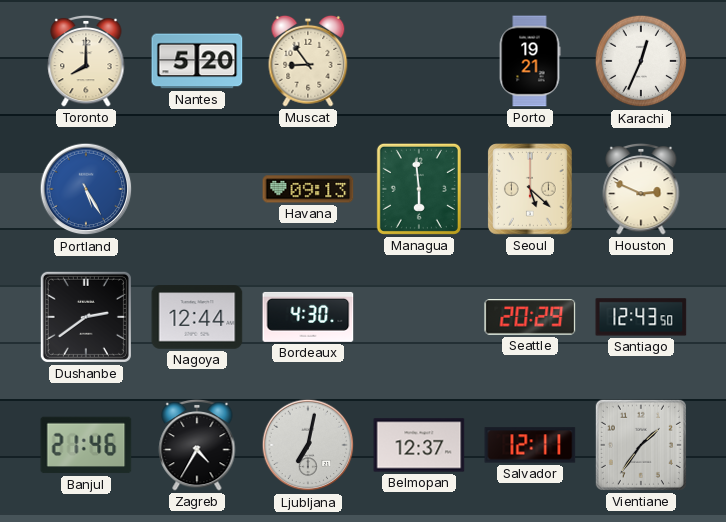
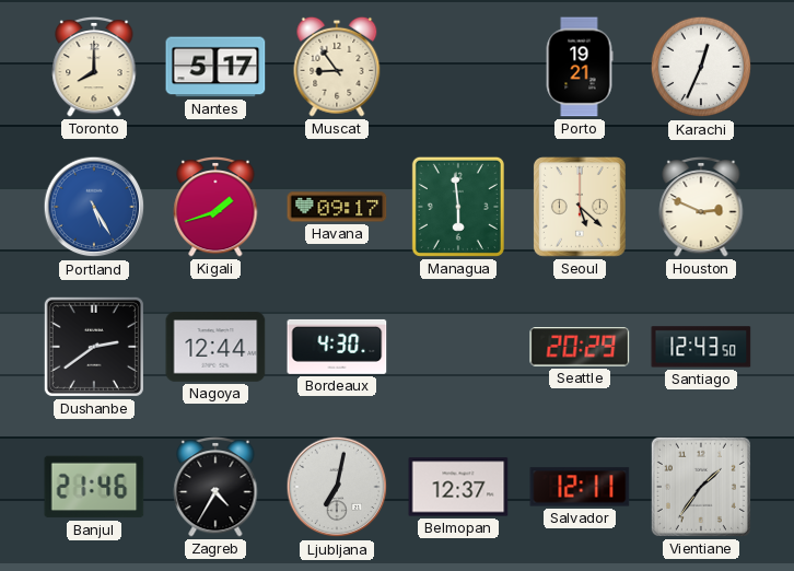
Nantes: 5:20 -> 5:17
Kigali: none -> 1:42
Havana: 09:13 -> 09:17
